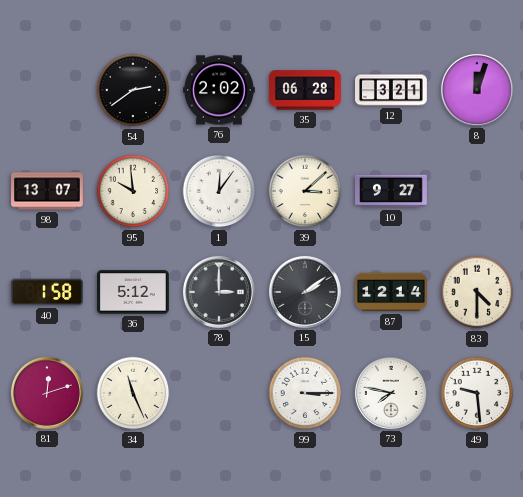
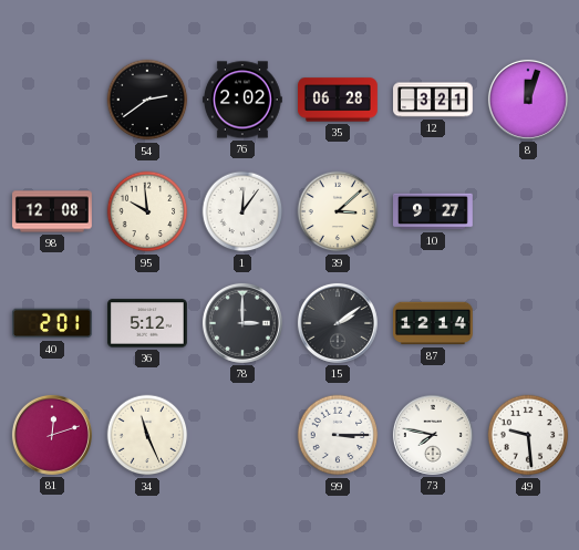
98: 13:07 -> 12:08
40: 1:58 -> 2:01
83: 4:30 -> none
